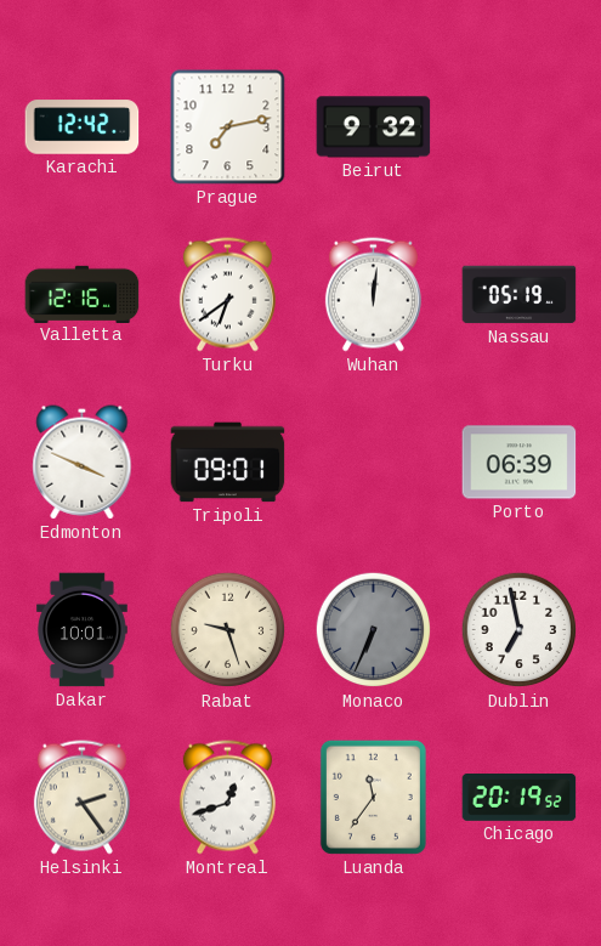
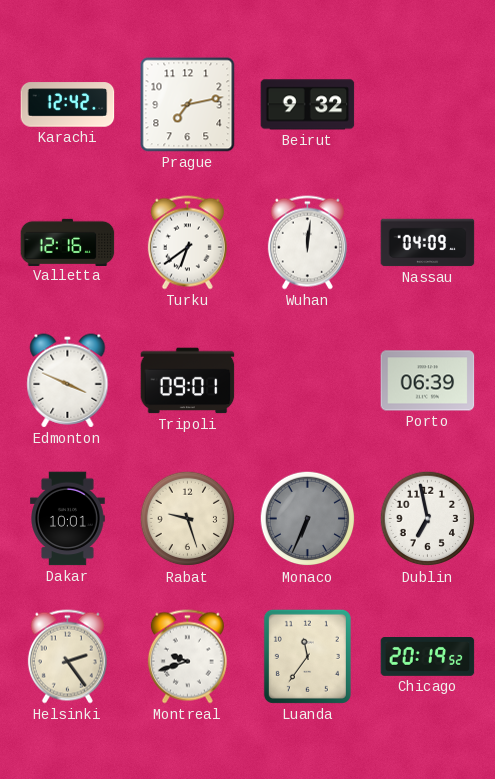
Nassau: 05:19 -> 04:09
Montreal: 12:42 -> 9:42
